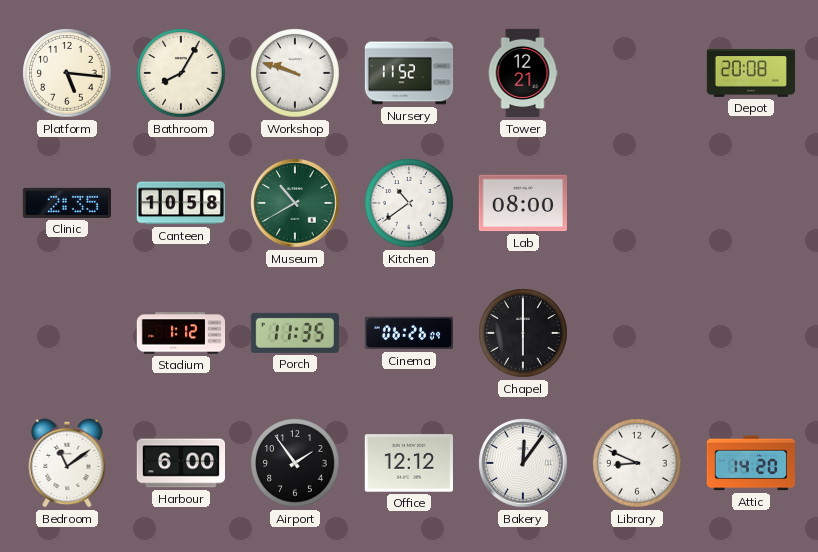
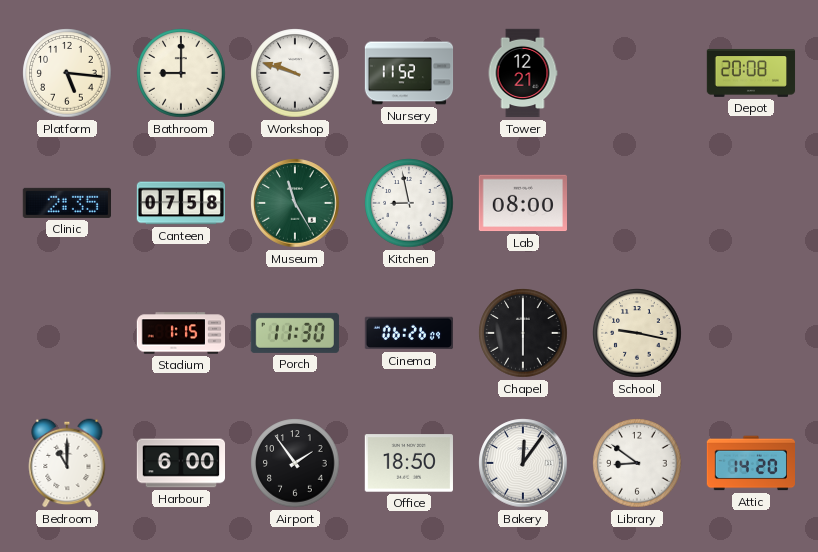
Bathroom: 8:05 -> 9:00
Canteen: 10:58 -> 07:58
Museum: 10:40 -> 11:25
Kitchen: 10:39 -> 8:58
Stadium: 1:12 -> 1:15
Porch: 11:35 -> 11:30
School: none -> 9:17
Bedroom: 11:09 -> 11:00
Office: 12:12 -> 18:50
Library: 8:49 -> 8:51
